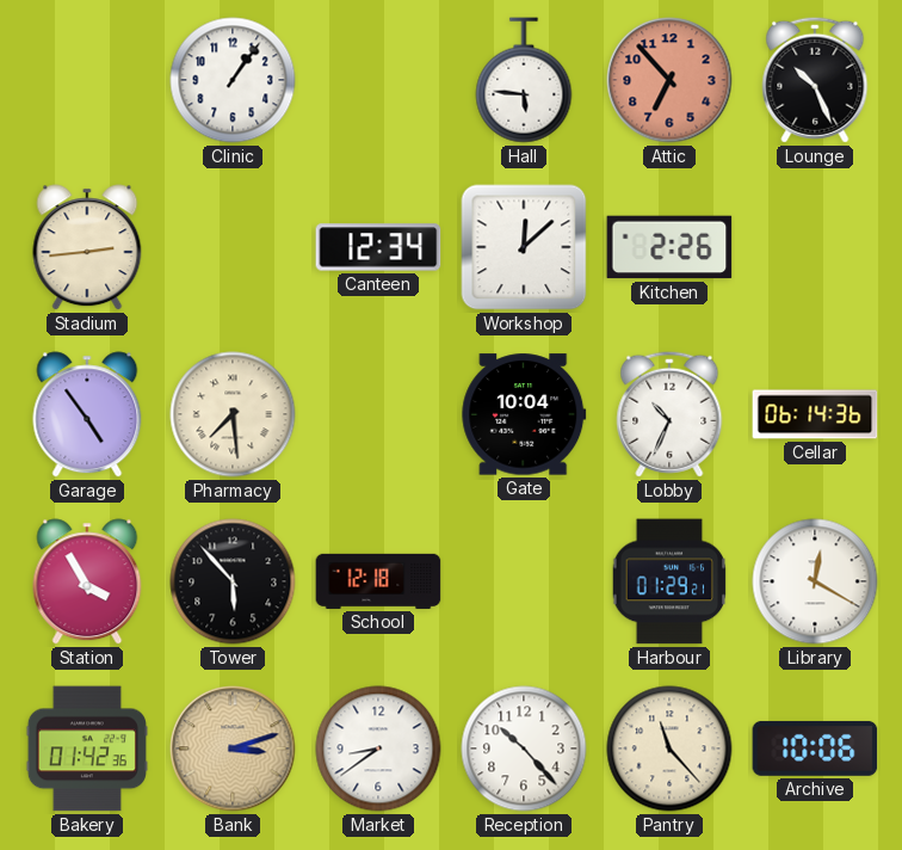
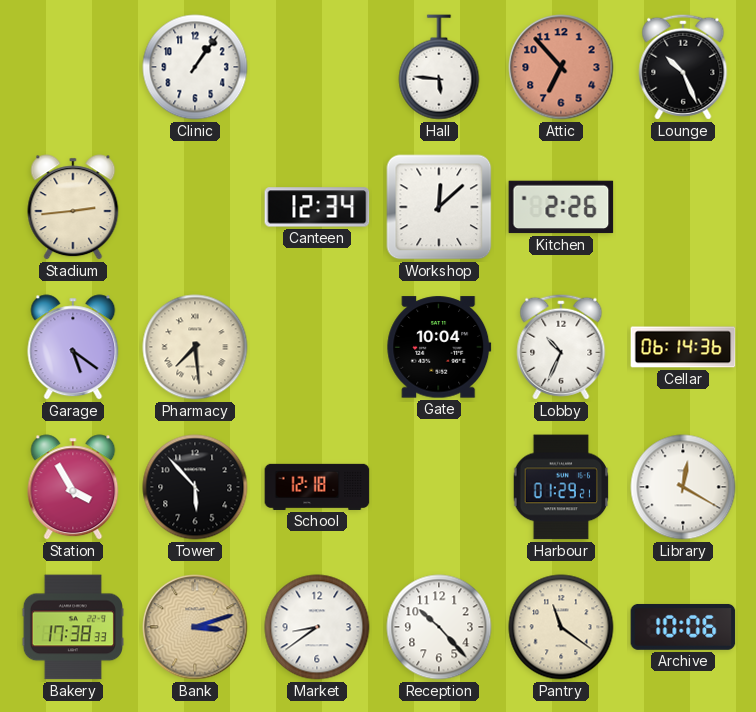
Garage: 4:54 -> 5:21
Bakery: 01:42 -> 17:38
Pantry: 11:23 -> 11:21
